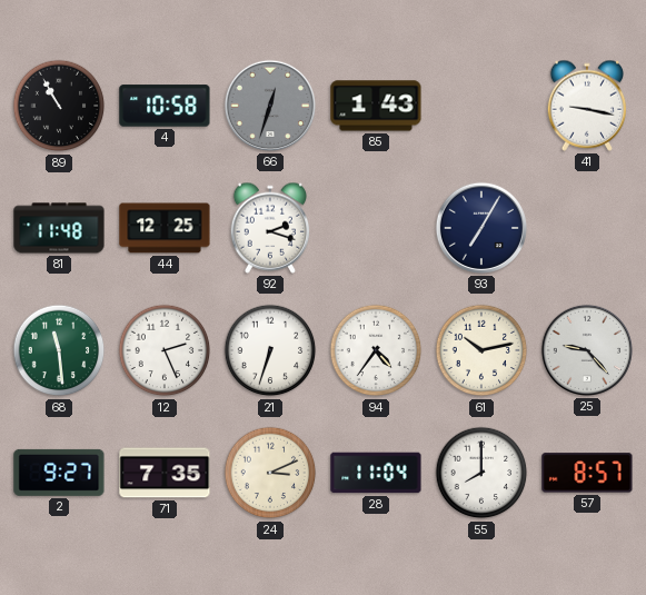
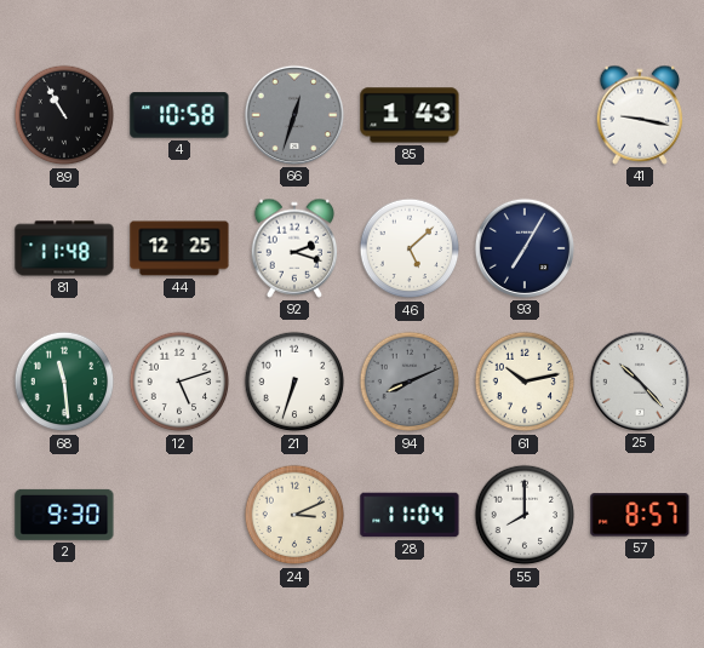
46: none -> 5:08
12: 2:26 -> 5:12
94: 4:36 -> 8:11
94 dial: white -> grey
25: 9:23 -> 10:23
2: 9:27 -> 9:30
71: 7:35 -> none
